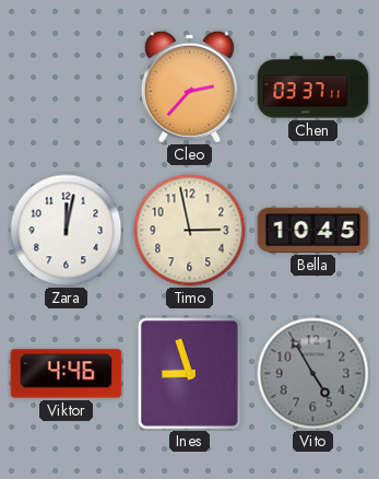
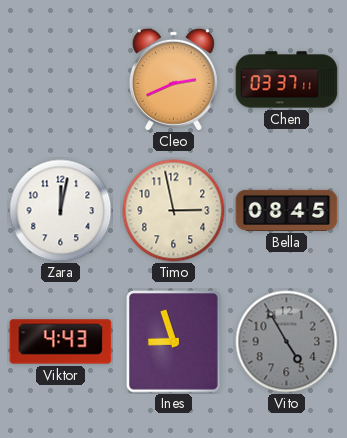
Cleo: 2:37 -> 2:41
Bella: 10:45 -> 08:45
Viktor: 4:46 -> 4:43
